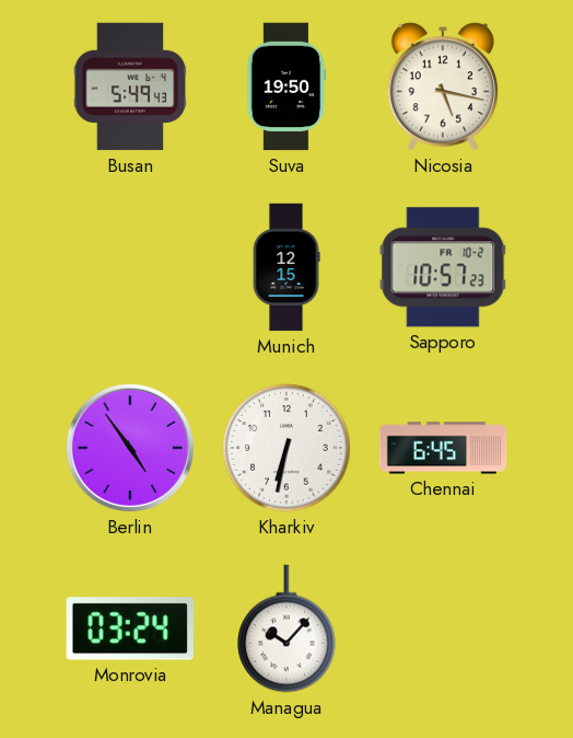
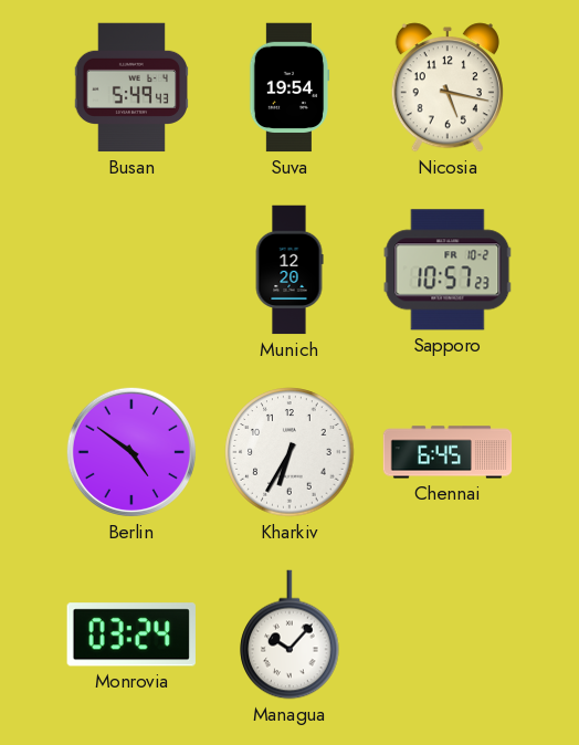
Suva: 19:50 -> 19:54
Munich: 12:15 -> 12:20
Berlin: 4:54 -> 4:51
Kharkiv: 6:32 -> 6:35
